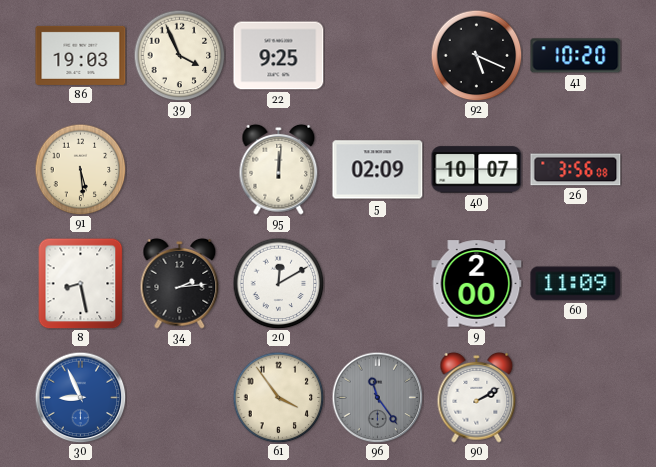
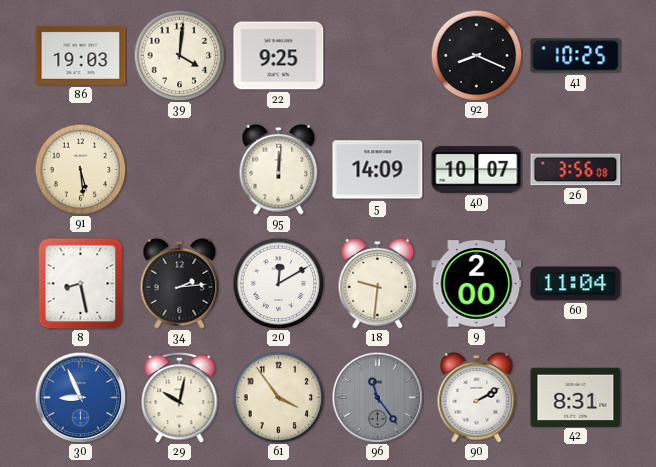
39: 3:56 -> 4:01
92: 5:19 -> 8:19
41: 10:20 -> 10:25
5: 02:09 -> 14:09
18: none -> 9:31
60: 11:09 -> 11:04
29: none -> 10:02
42: none -> 8:31
